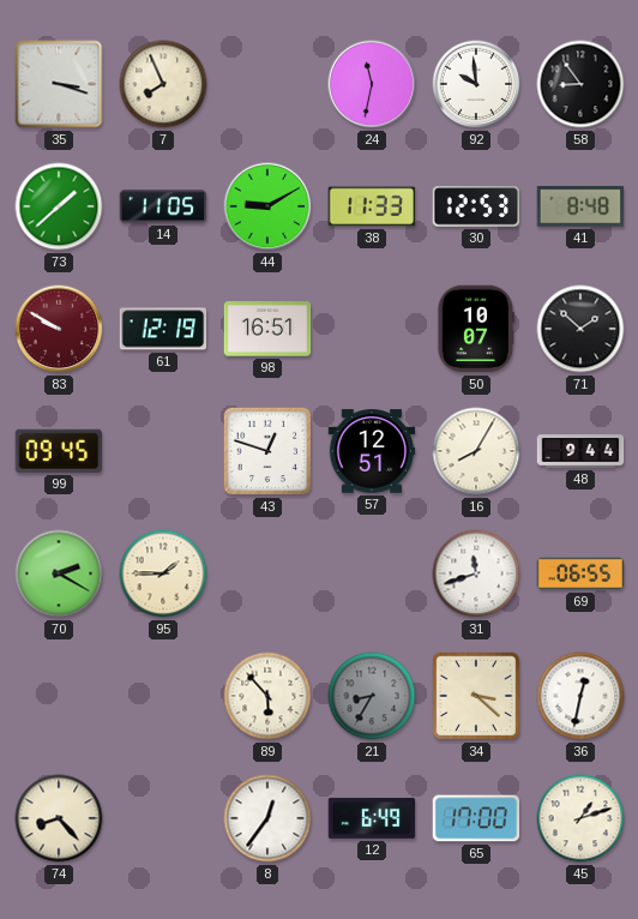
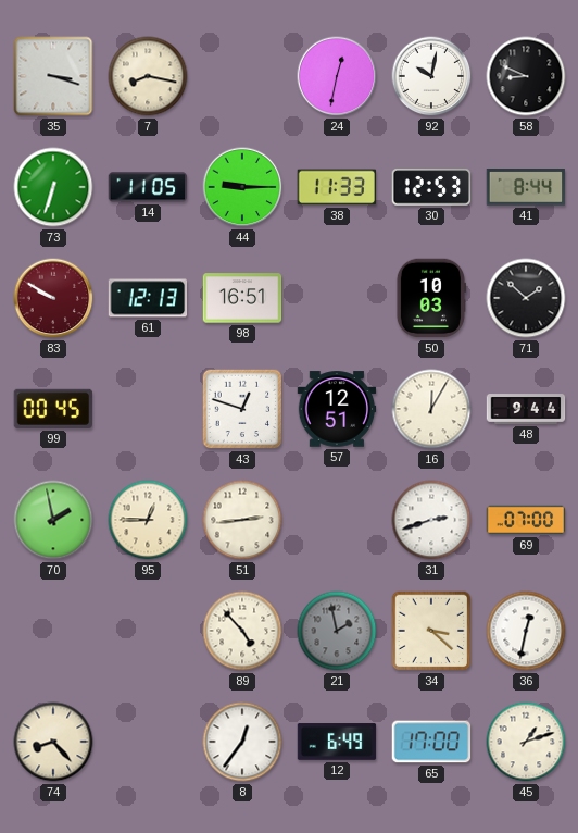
7: 7:56 -> 8:17
24: 11:32 -> 12:32
92: 9:59 -> 10:02
58: 8:54 -> 8:49
73: 1:38 -> 6:33
44: 9:10 -> 9:15
41: 8:48 -> 8:44
61: 12:19 -> 12:13
50: 10:07 -> 10:03
99: 09:45 -> 00:45
16: 8:05 -> 12:05
70: 2:20 -> 1:58
95: 1:45 -> 12:45
51: none -> 2:44
31: 11:42 -> 2:42
69: 06:55 -> 07:00
89: 5:53 -> 4:53
21: 8:35 -> 1:58
